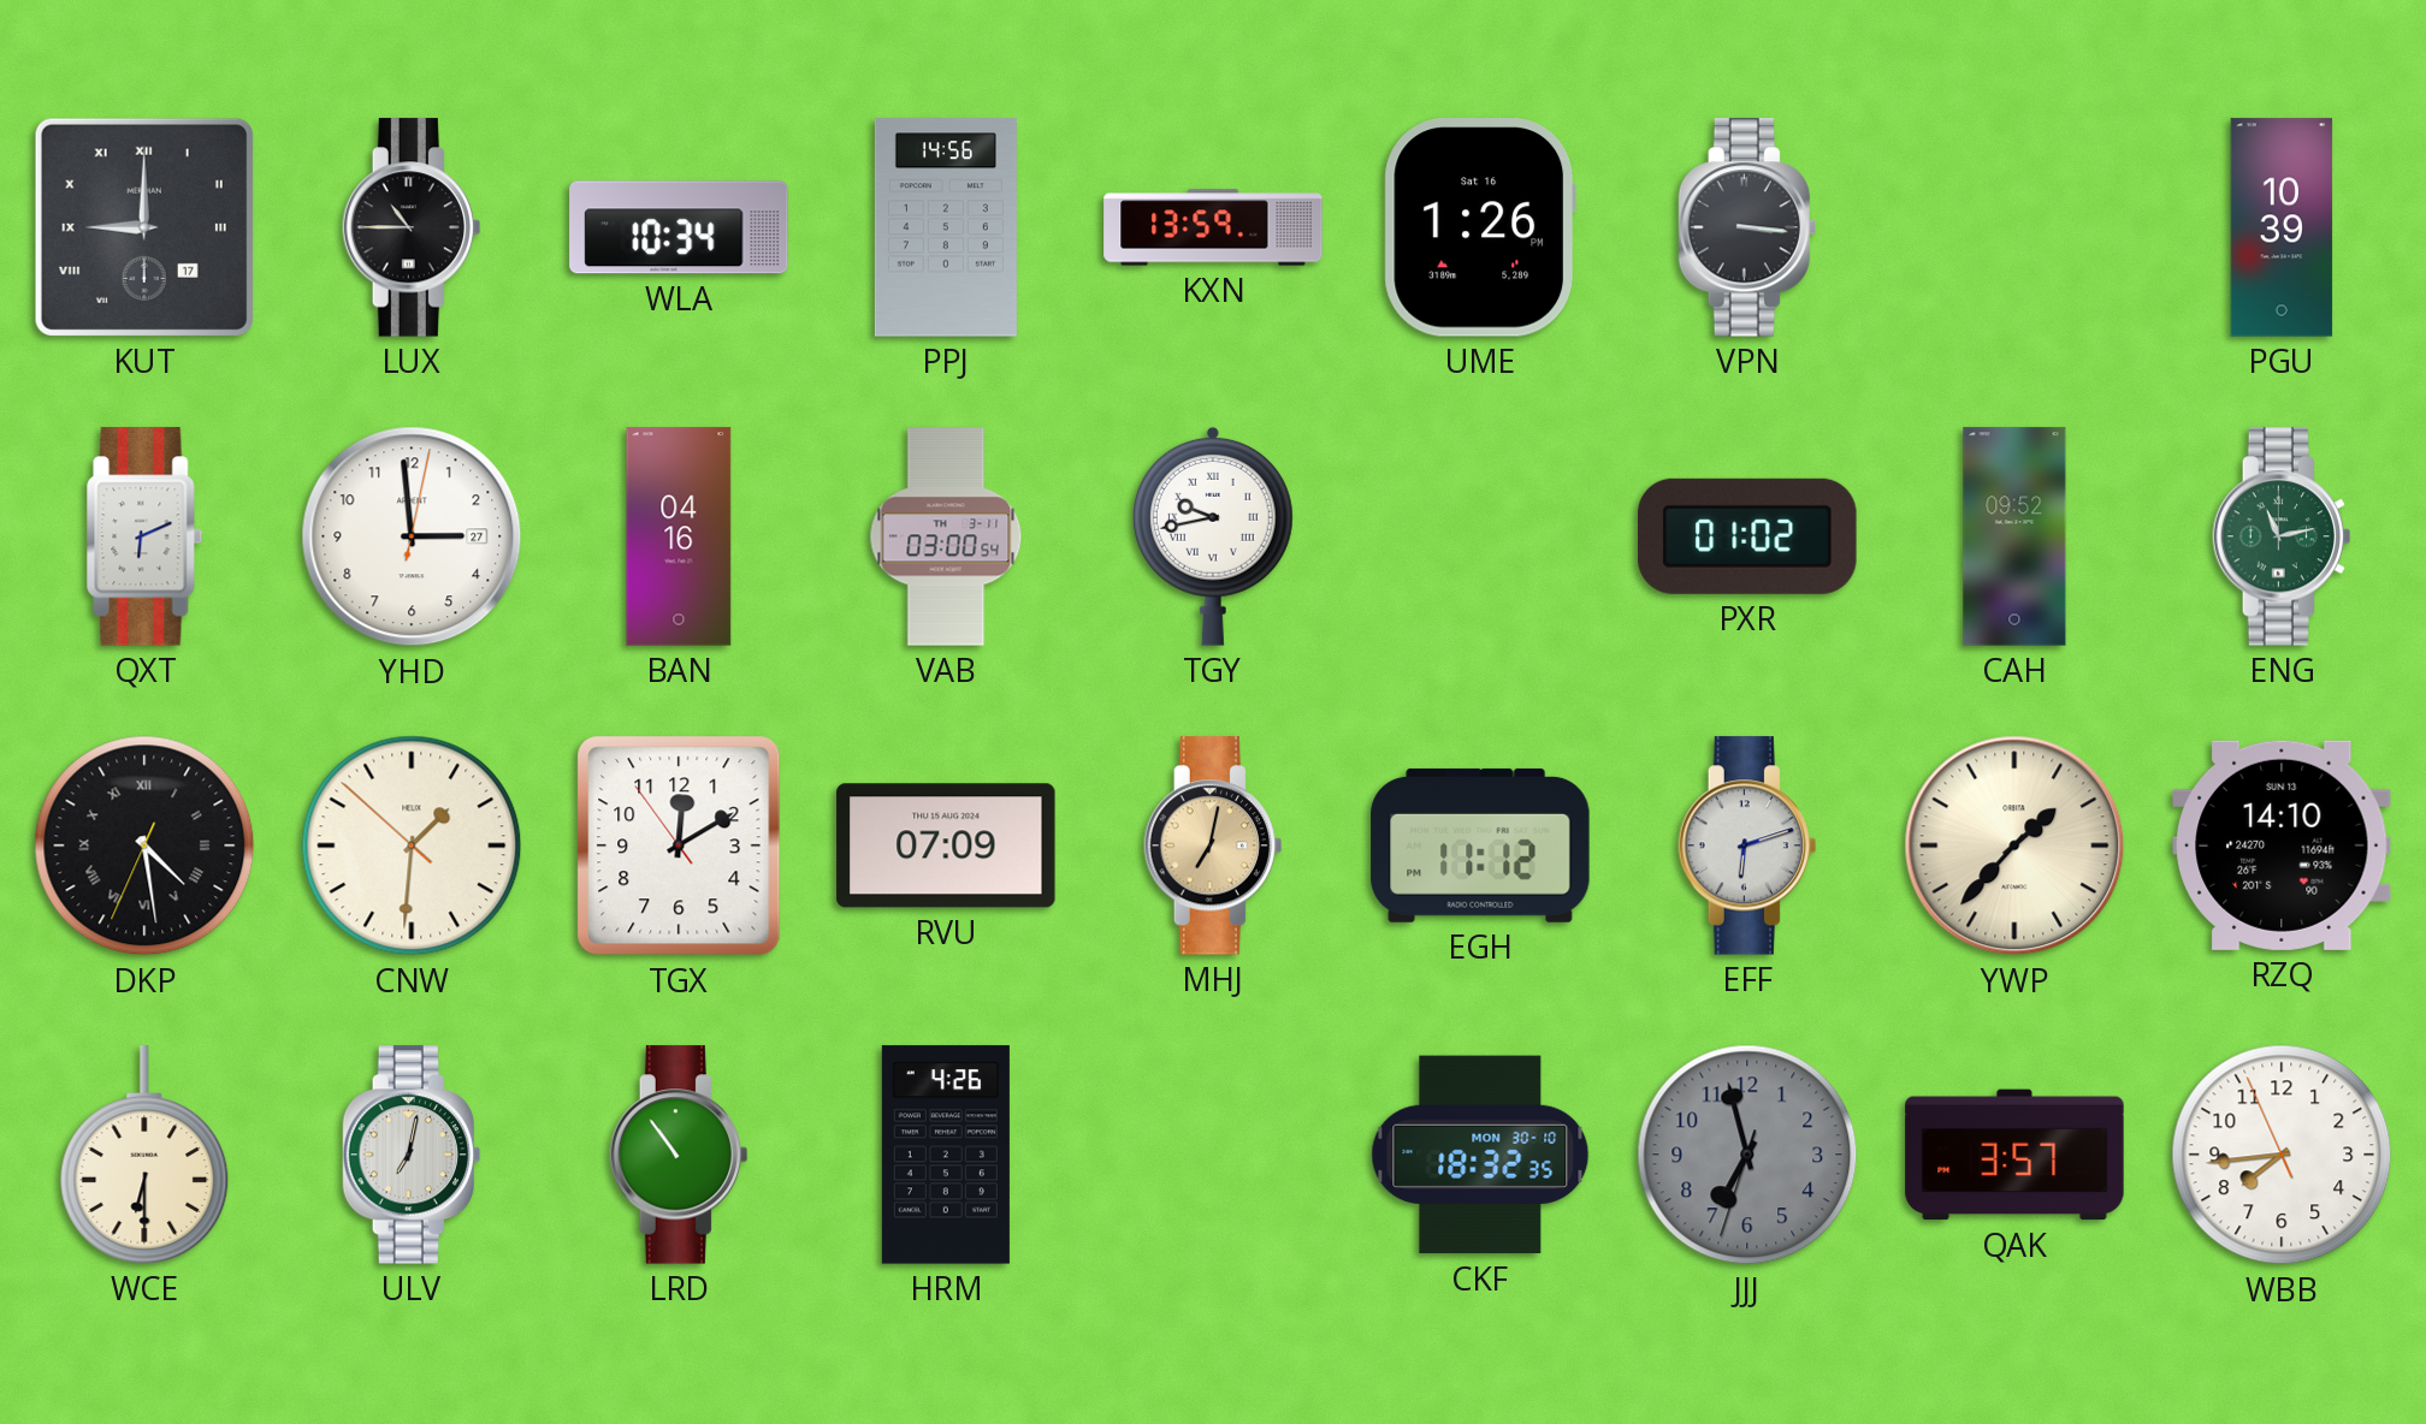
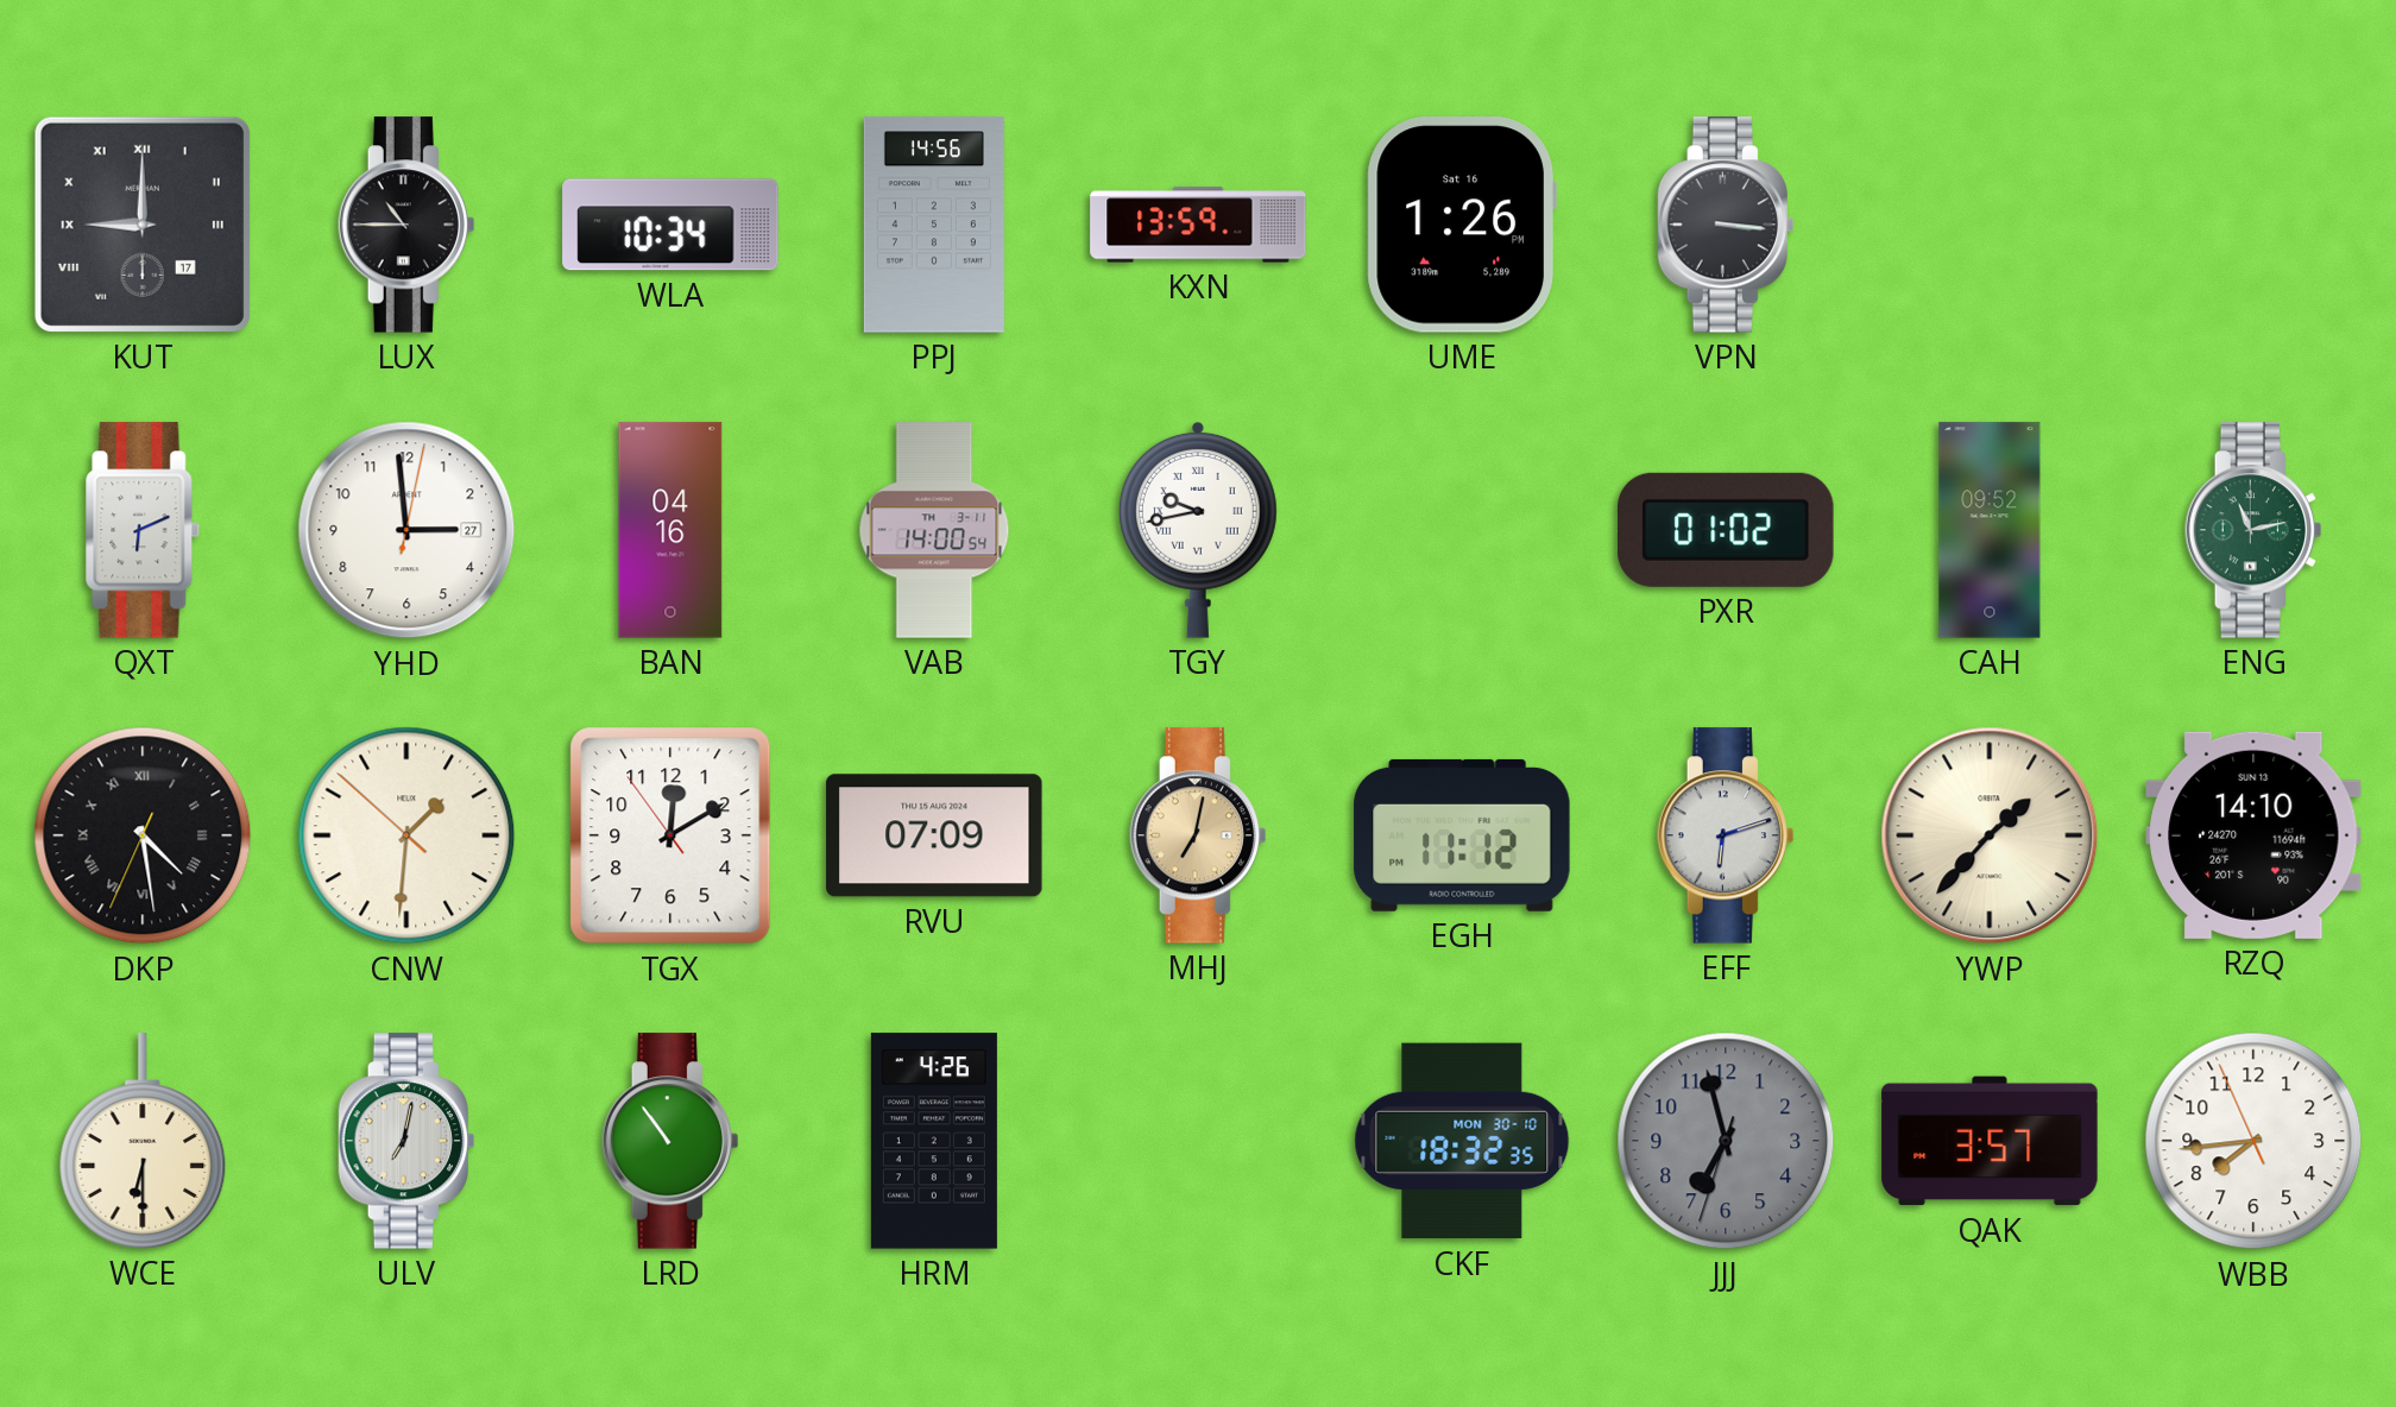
PGU: 10:39 -> none
VAB: 03:00 -> 14:00
